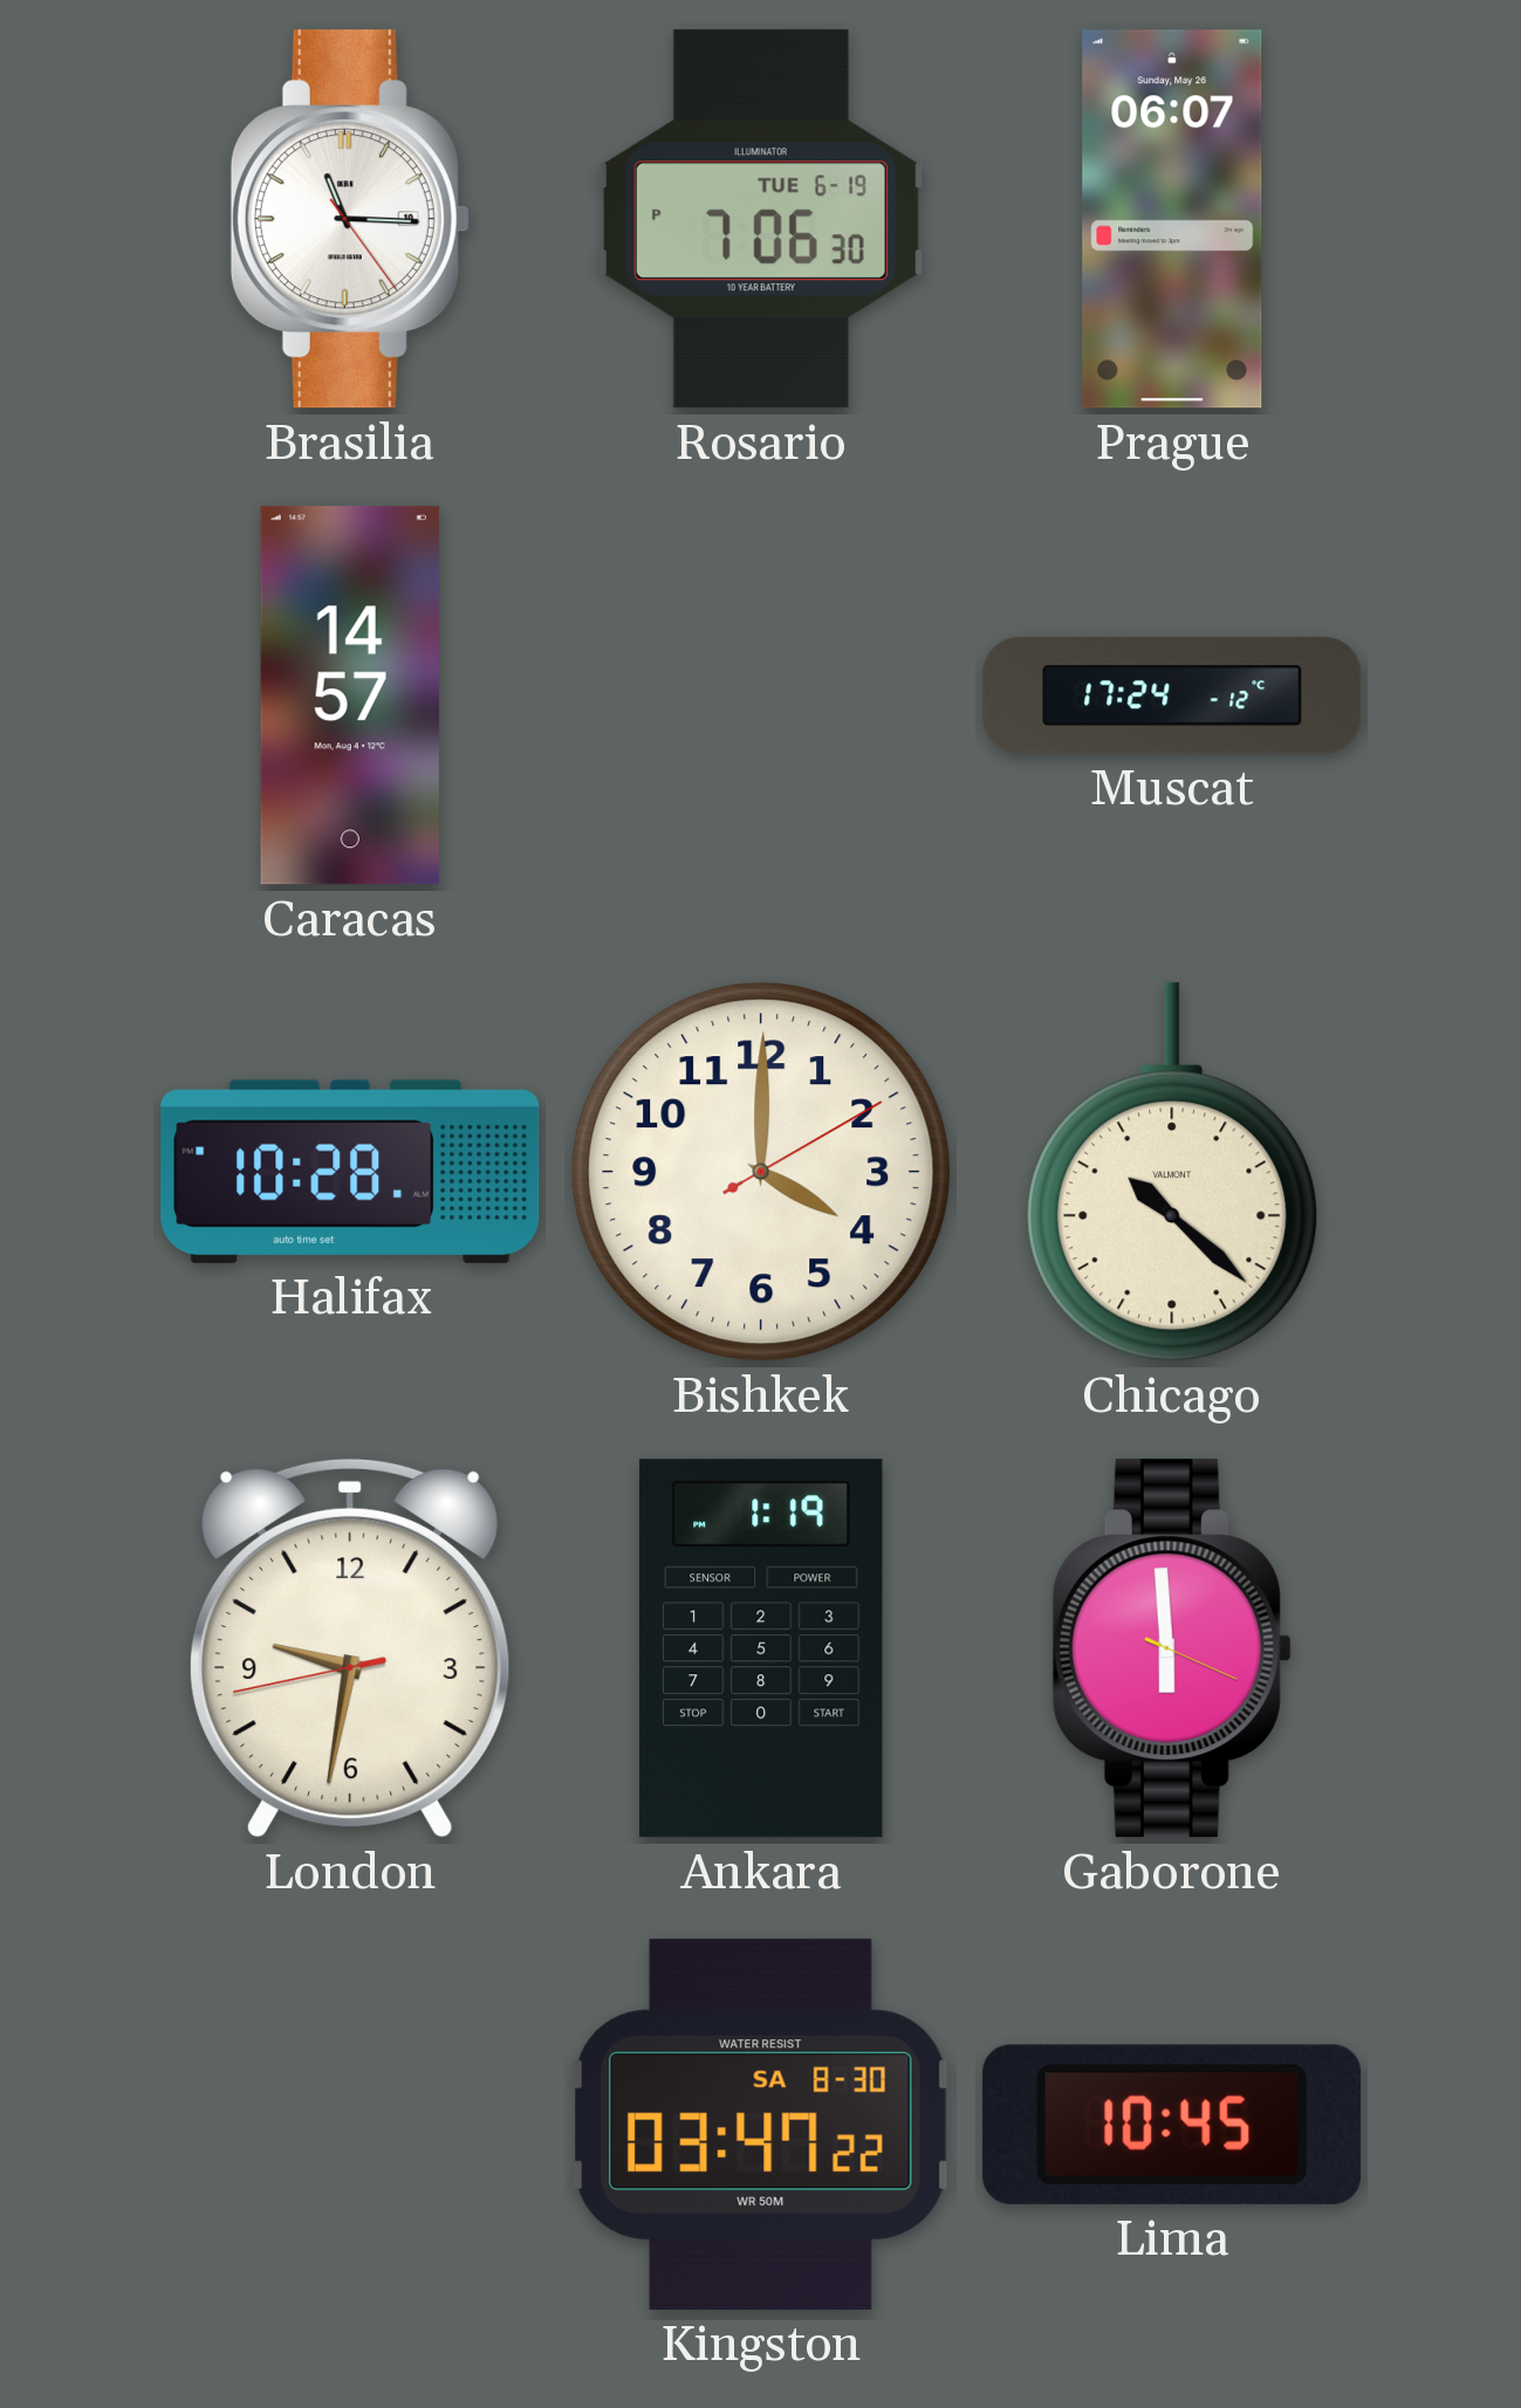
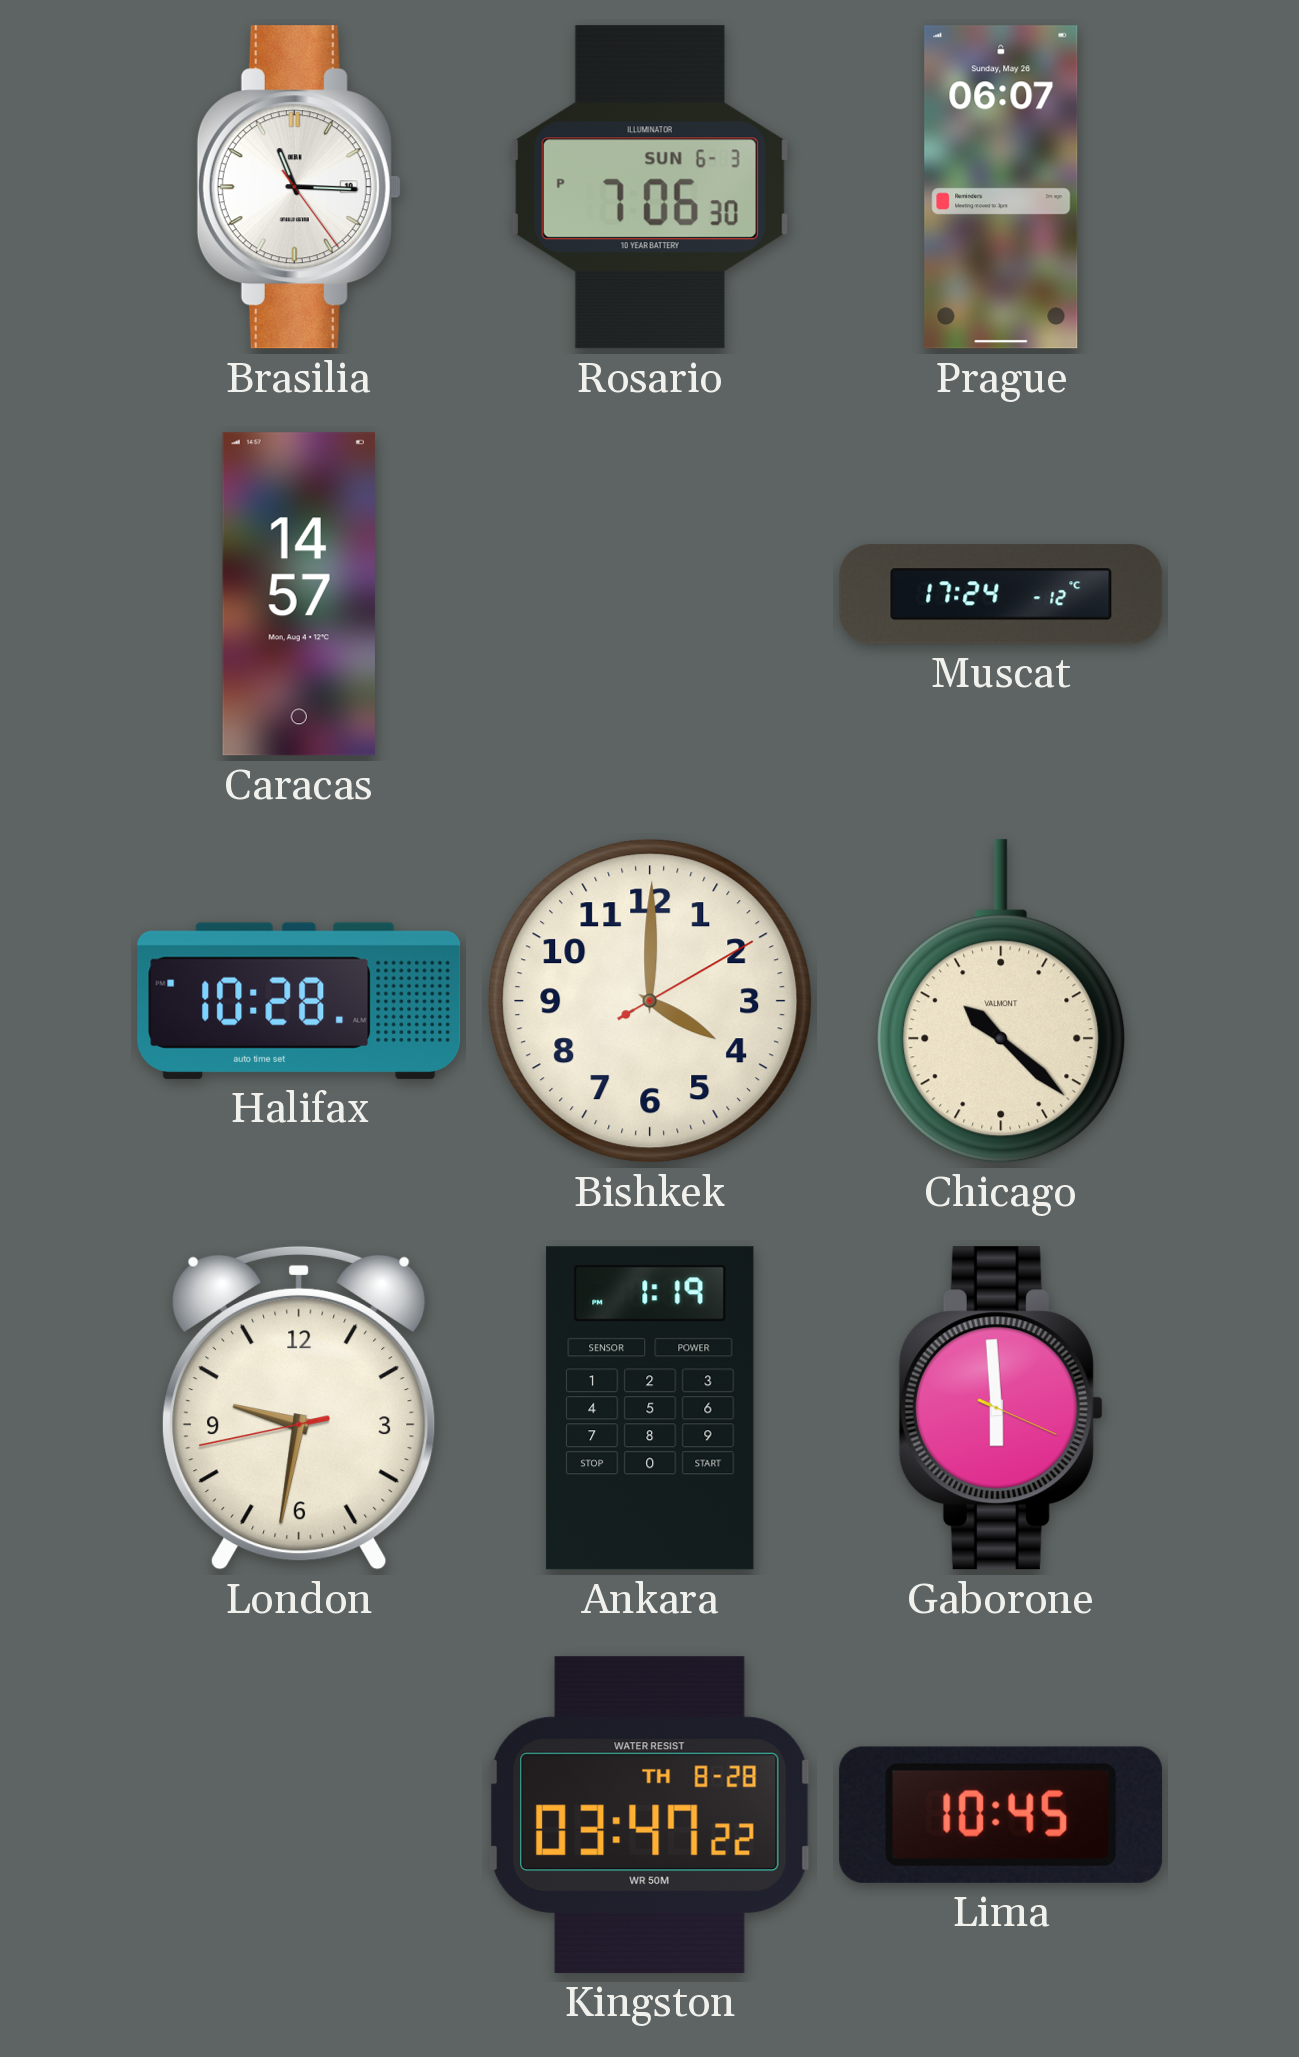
Rosario date: TUE 6-19 -> SUN 6-3
Kingston date: SA 8-30 -> TH 8-28
